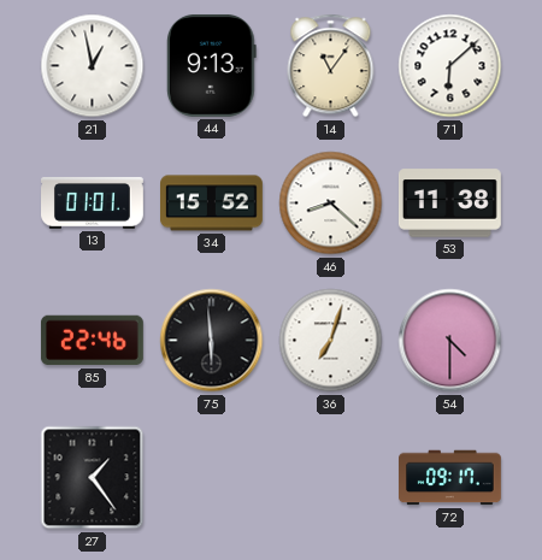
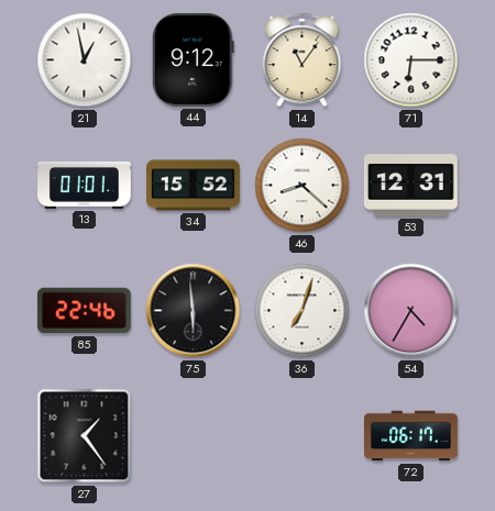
44: 9:13 -> 9:12
71: 6:08 -> 6:15
53: 11:38 -> 12:31
54: 4:30 -> 4:35
72: 09:17 -> 06:17
